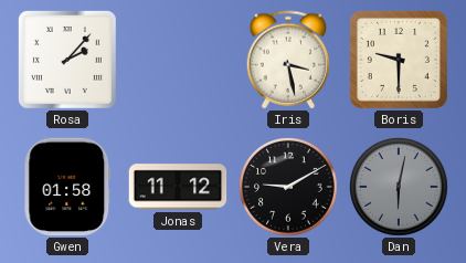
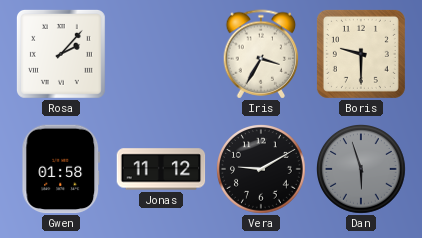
Iris: 3:28 -> 3:35
Dan: 6:02 -> 5:57
